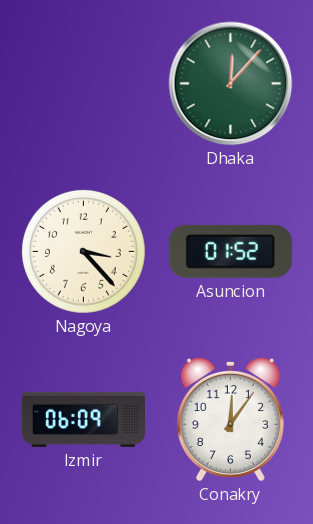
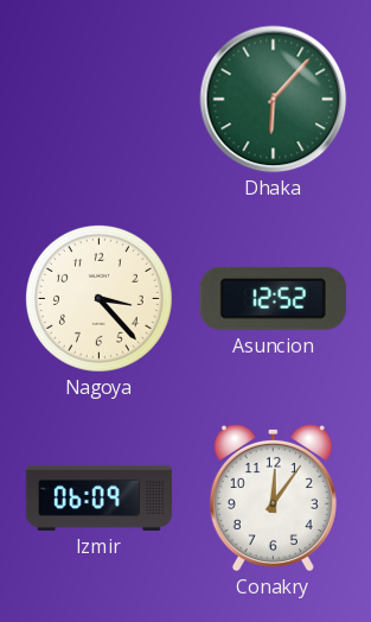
Dhaka: 12:07 -> 6:07
Asuncion: 01:52 -> 12:52
